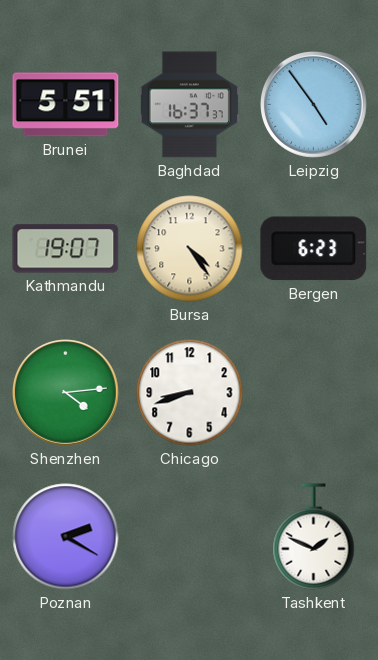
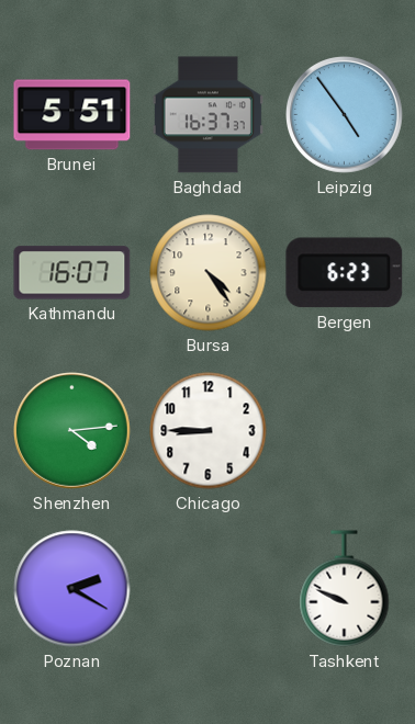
Kathmandu: 19:07 -> 16:07
Chicago: 8:42 -> 8:45
Tashkent: 1:49 -> 9:49
